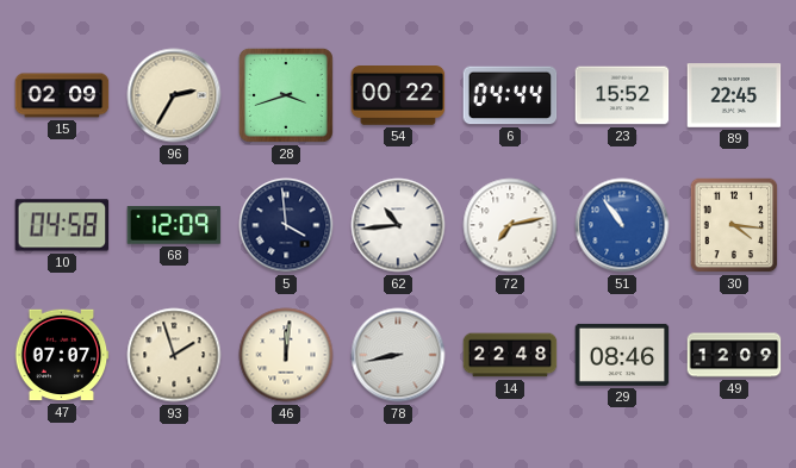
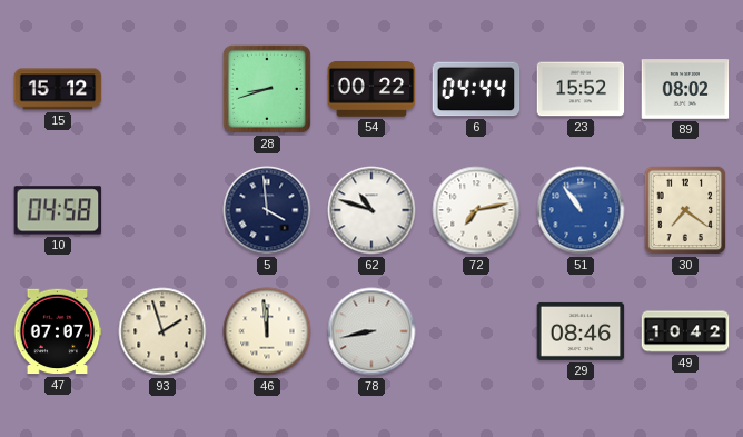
15: 02:09 -> 15:12
96: 2:35 -> none
28: 3:42 -> 8:42
89: 22:45 -> 08:02
68: 12:09 -> none
62: 10:44 -> 10:48
30: 4:16 -> 7:21
46: 12:01 -> 11:59
14: 22:48 -> none
49: 12:09 -> 10:42
